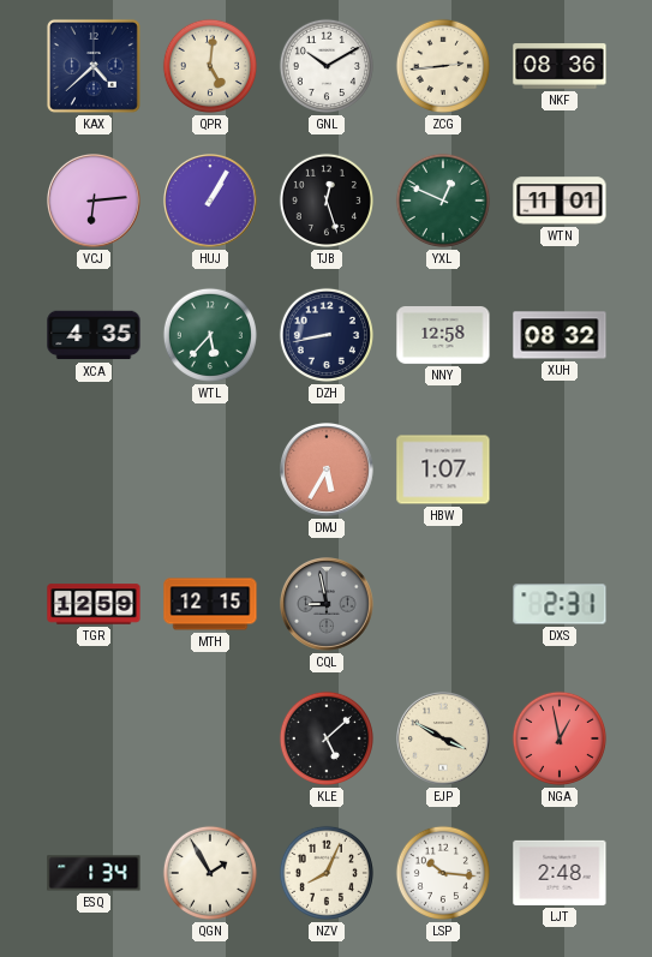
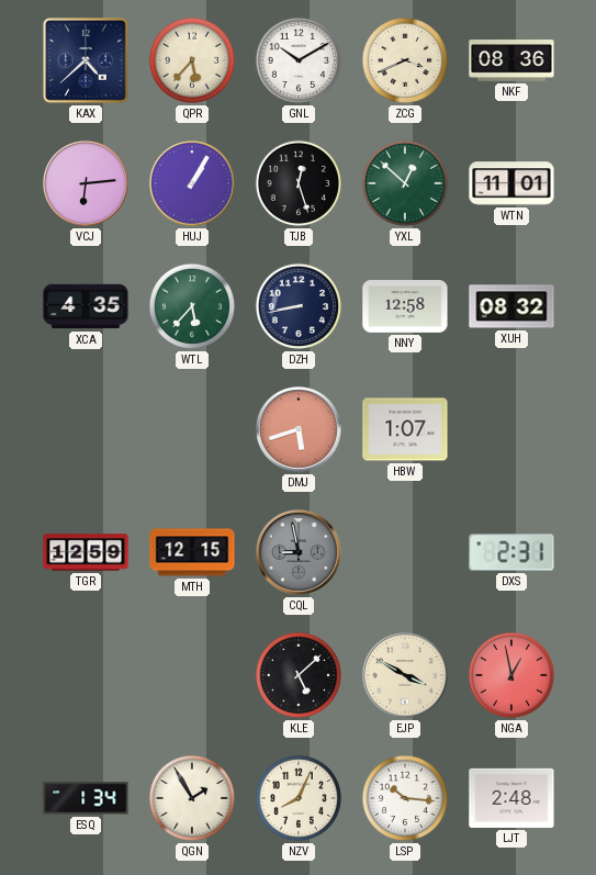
QPR: 5:01 -> 5:37
ZCG: 2:44 -> 3:41
YXL: 12:49 -> 12:52
DMJ: 5:35 -> 5:42
